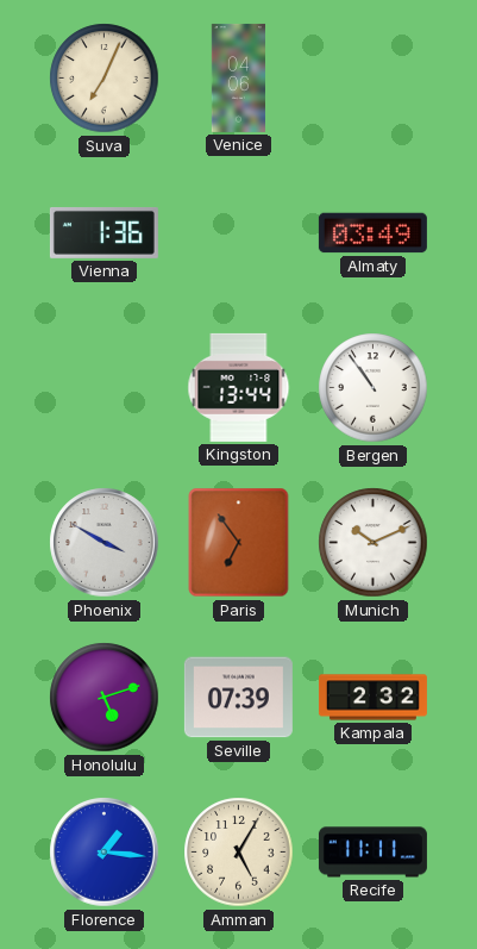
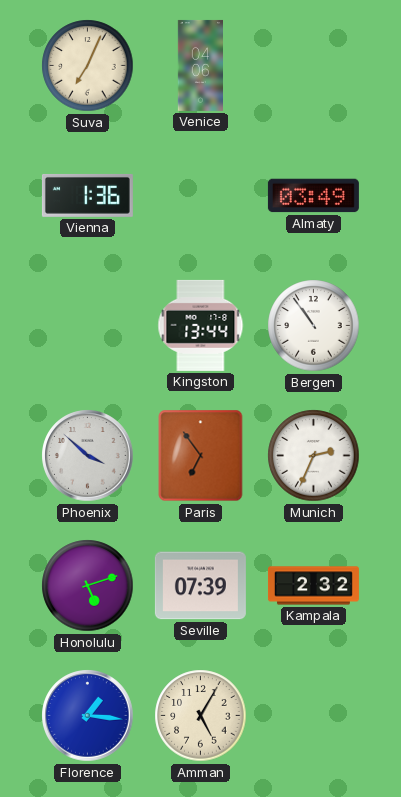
Phoenix: 3:50 -> 3:52
Munich: 10:11 -> 2:34
Recife: 11:11 -> none
